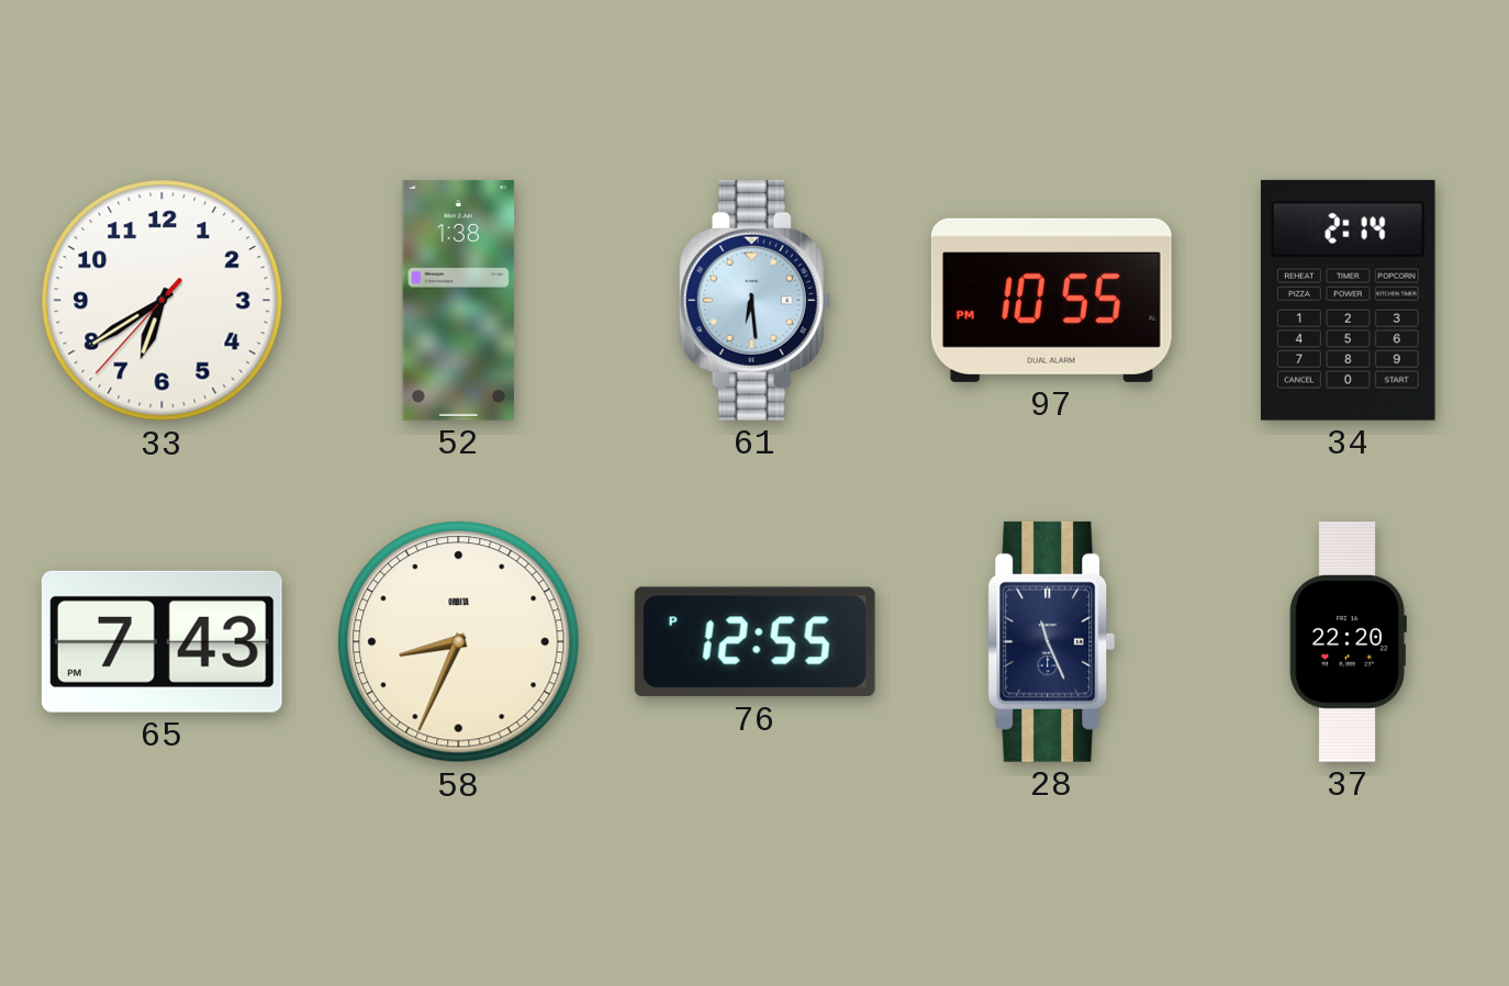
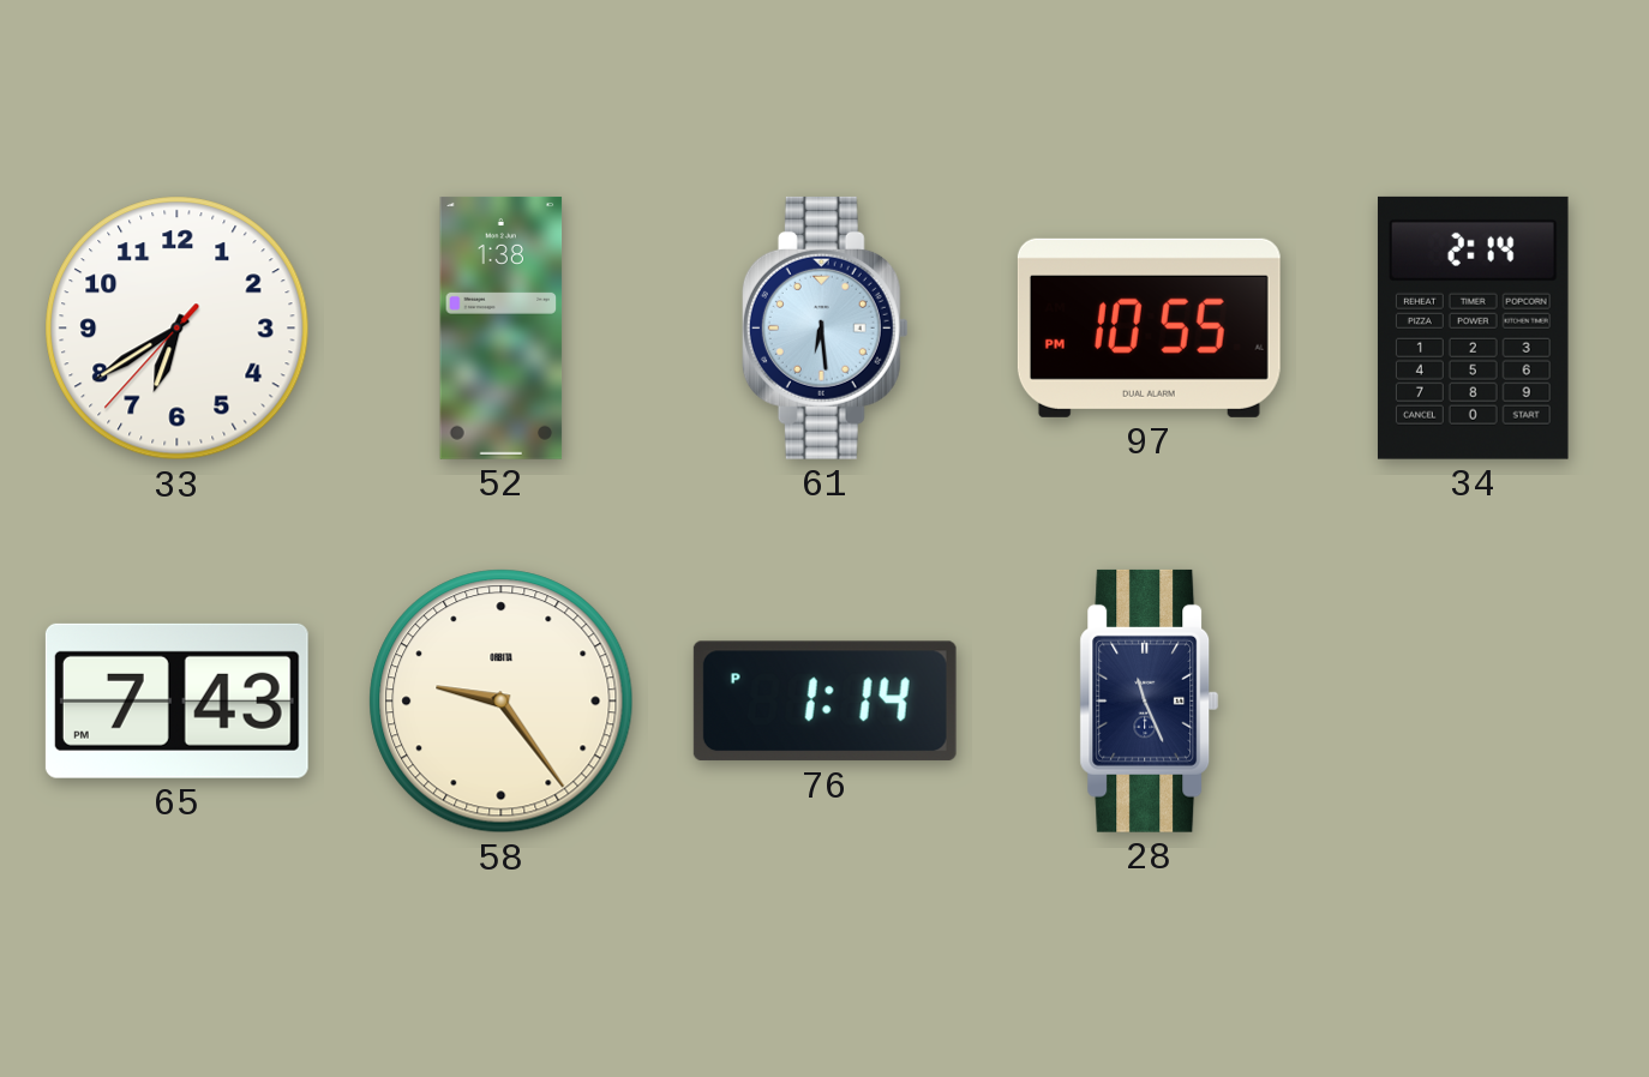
58: 8:34 -> 9:24
76: 12:55 -> 1:14
37: 22:20 -> none
